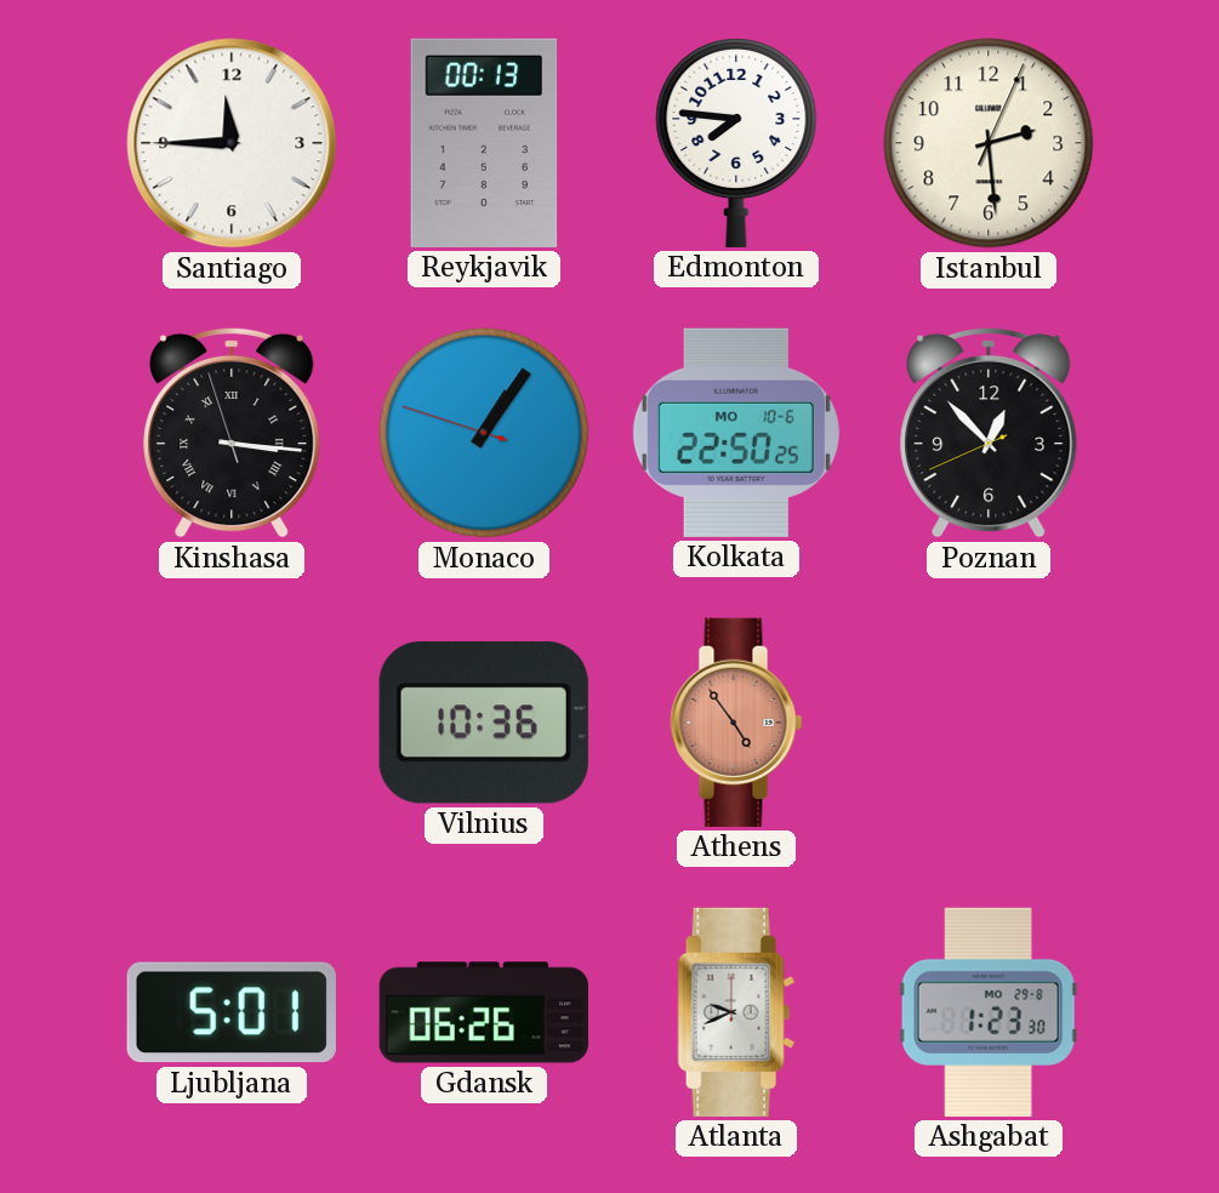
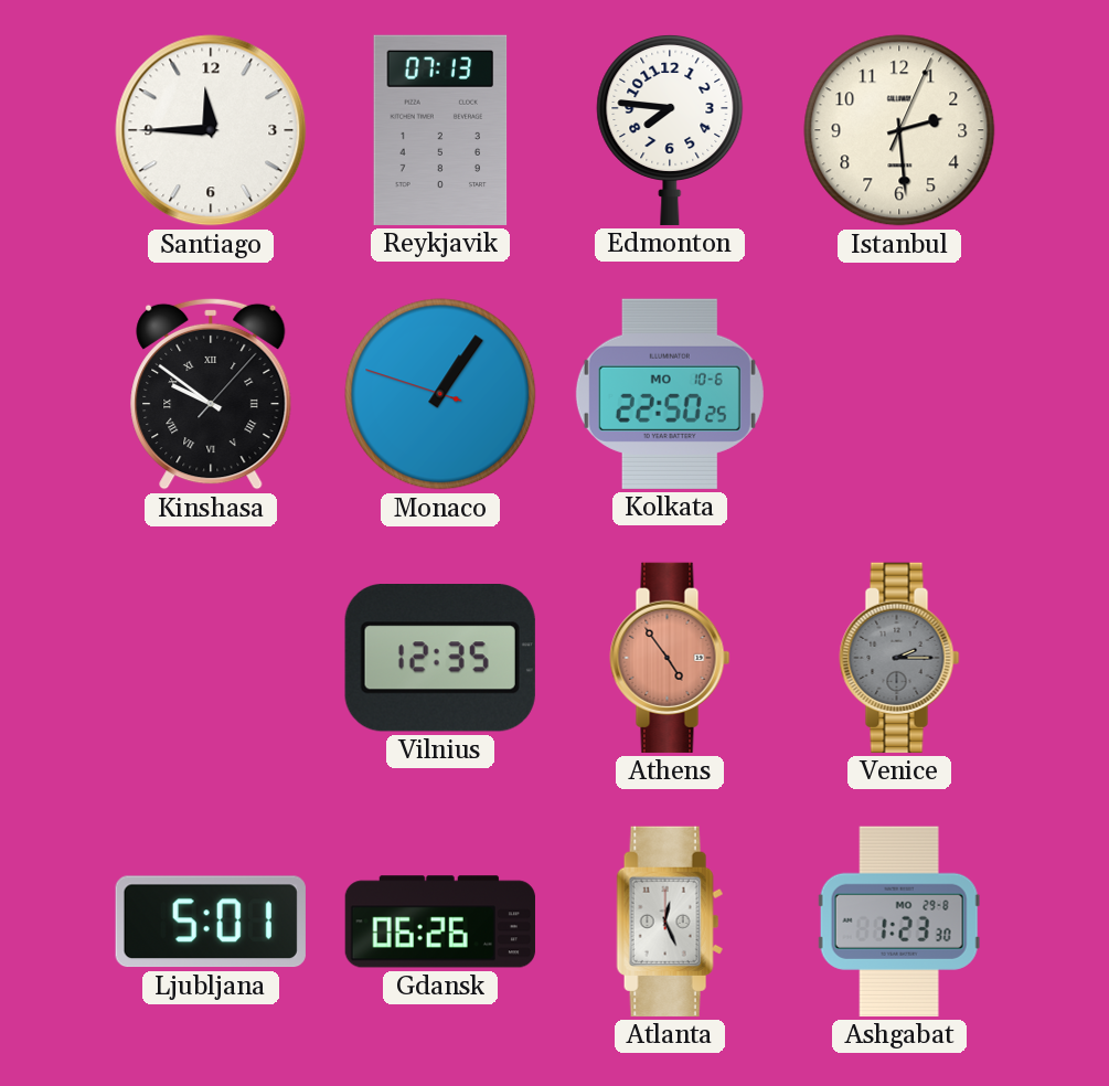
Reykjavik: 00:13 -> 07:13
Kinshasa: 3:15 -> 9:51
Poznan: 12:52 -> none
Vilnius: 10:36 -> 12:35
Venice: none -> 2:15
Atlanta: 9:41 -> 12:26
